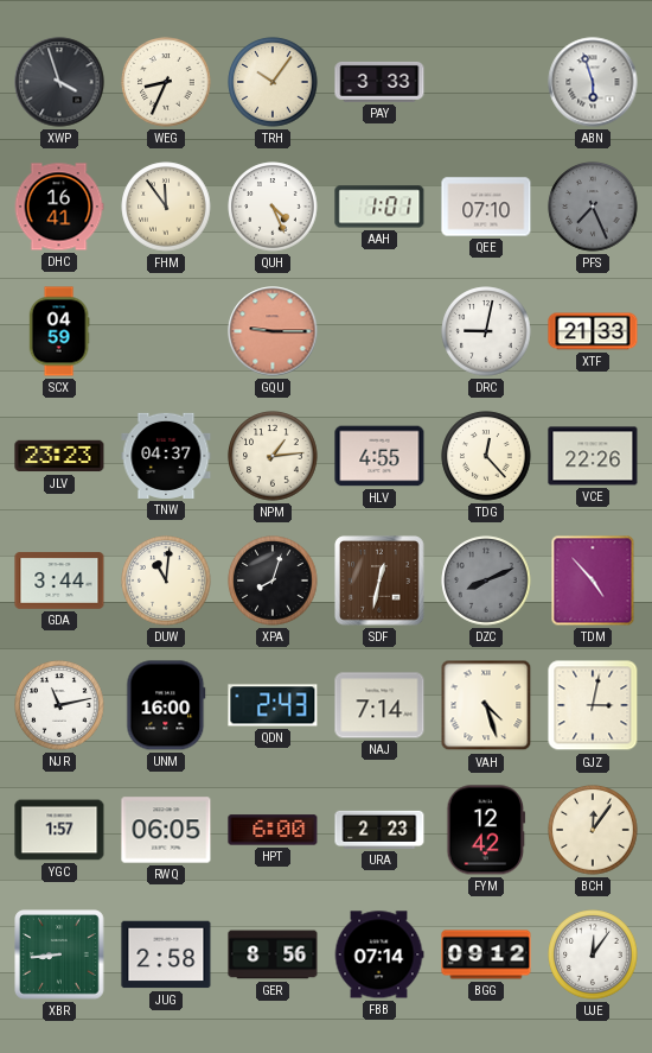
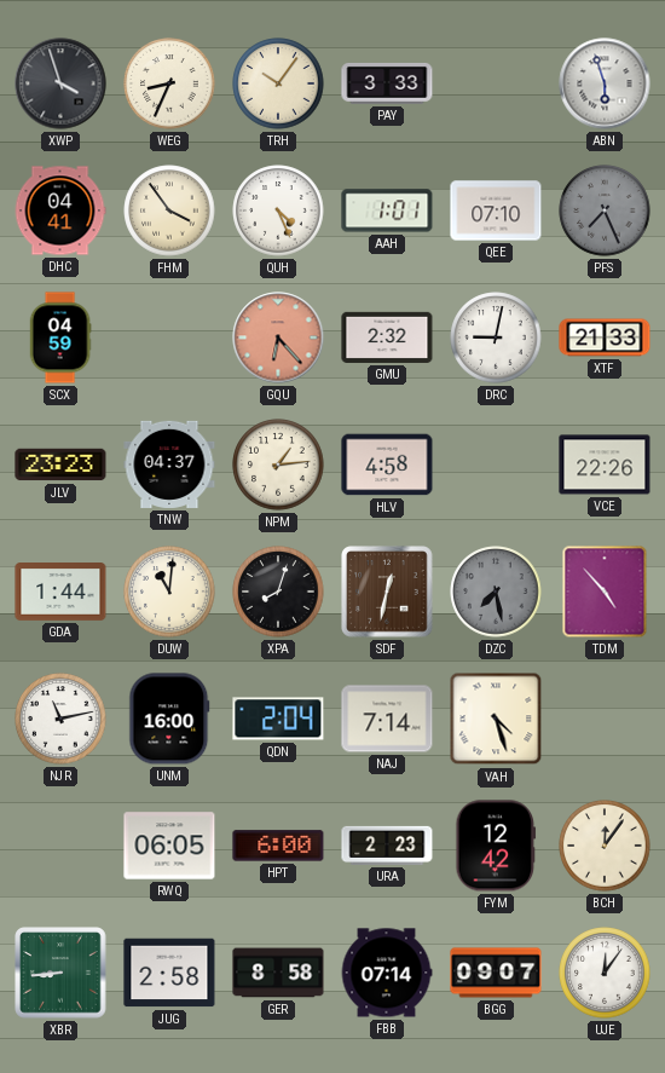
DHC: 16:41 -> 04:41
FHM: 11:54 -> 3:54
GQU: 9:15 -> 6:23
GMU: none -> 2:32
HLV: 4:55 -> 4:58
TDG: 12:23 -> none
GDA: 3:44 -> 1:44
DZC: 8:11 -> 7:28
QDN: 2:43 -> 2:04
GJZ: 3:02 -> none
YGC: 1:57 -> none
GER: 8:56 -> 8:58
BGG: 09:12 -> 09:07
